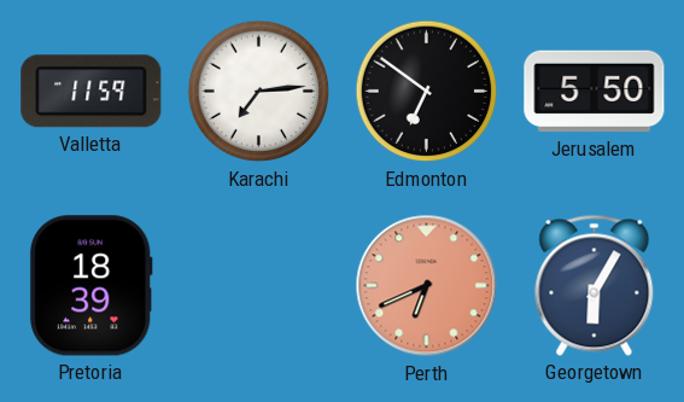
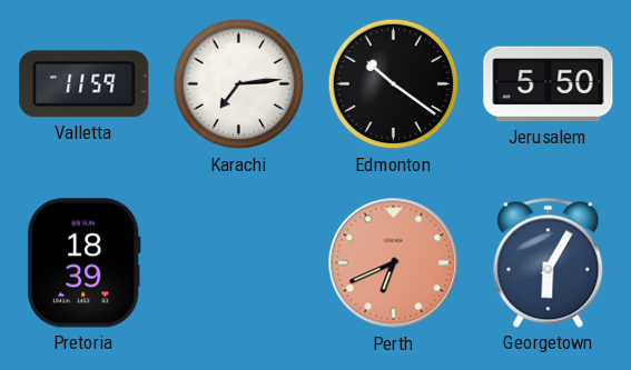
Edmonton: 6:51 -> 10:21
